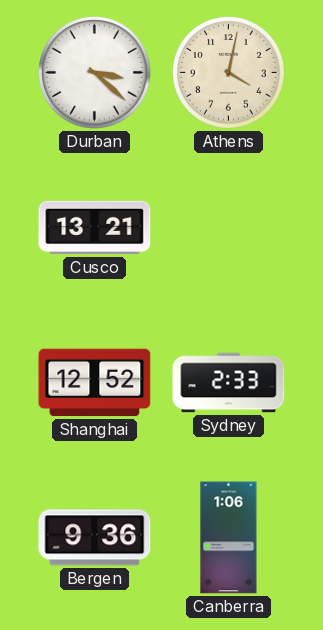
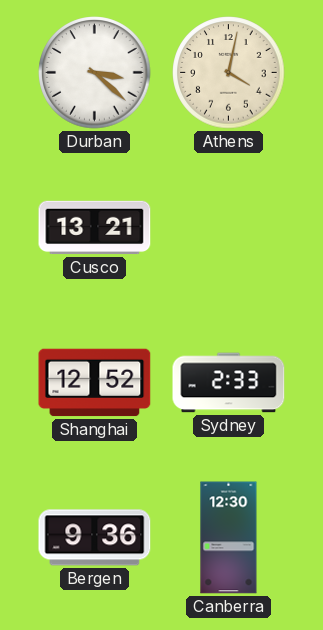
Canberra: 1:06 -> 12:30
